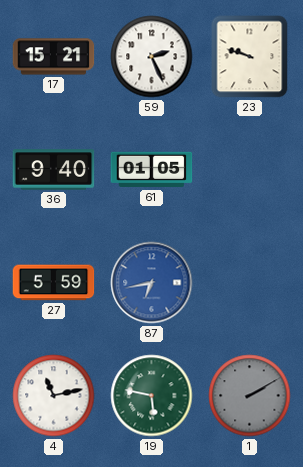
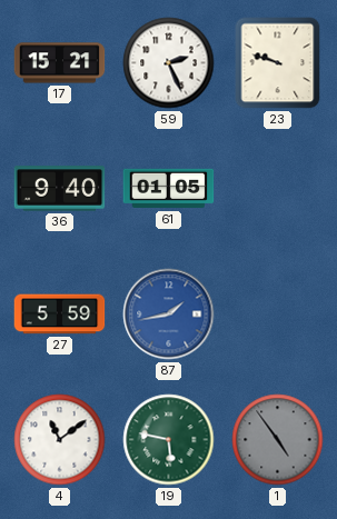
87: 6:43 -> 1:43
4: 11:13 -> 11:09
1: 2:10 -> 4:54
